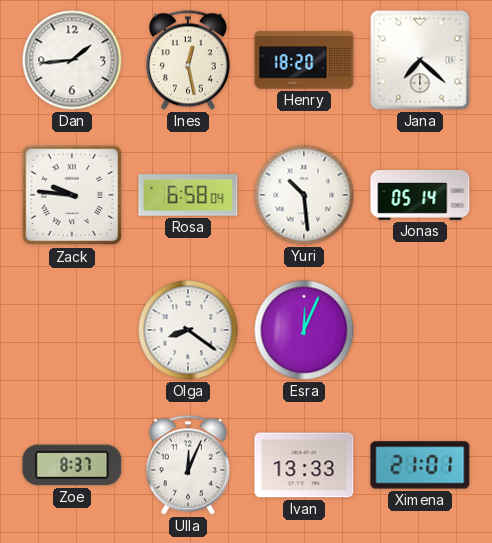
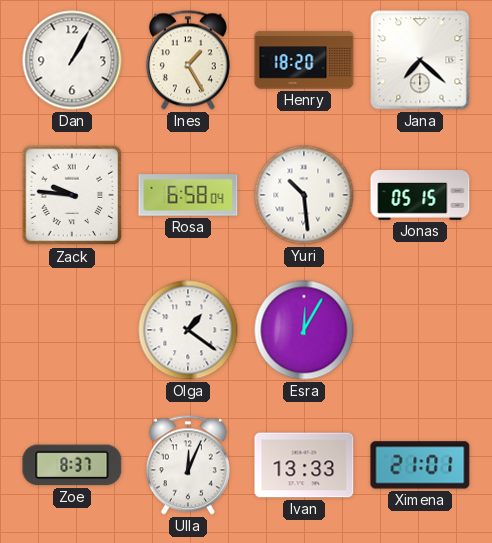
Dan: 1:44 -> 1:05
Ines: 12:28 -> 1:25
Jonas: 05:14 -> 05:15
Olga: 8:21 -> 1:21
Esra: 12:04 -> 12:05
